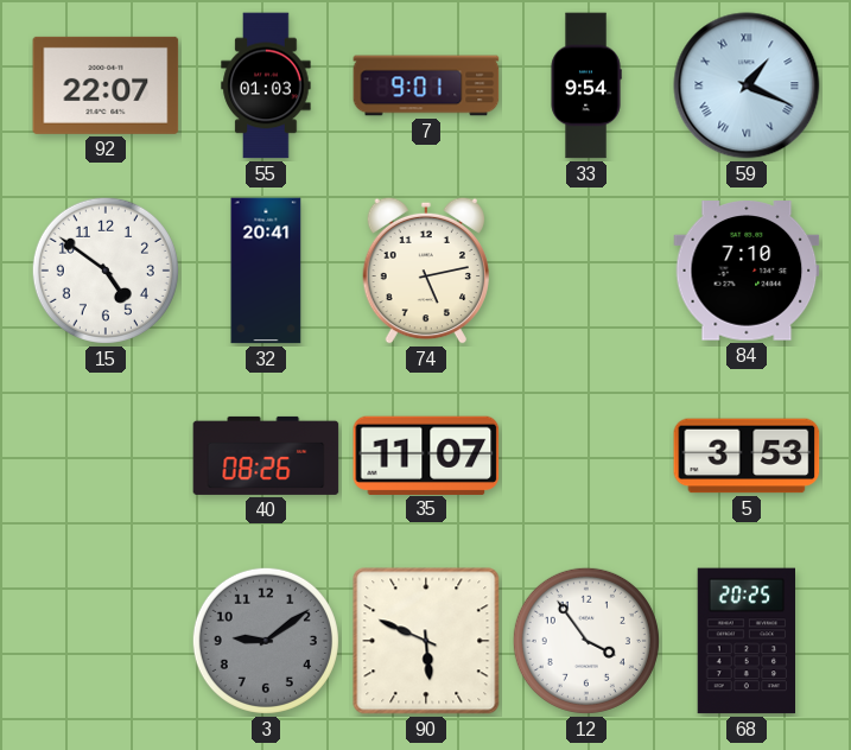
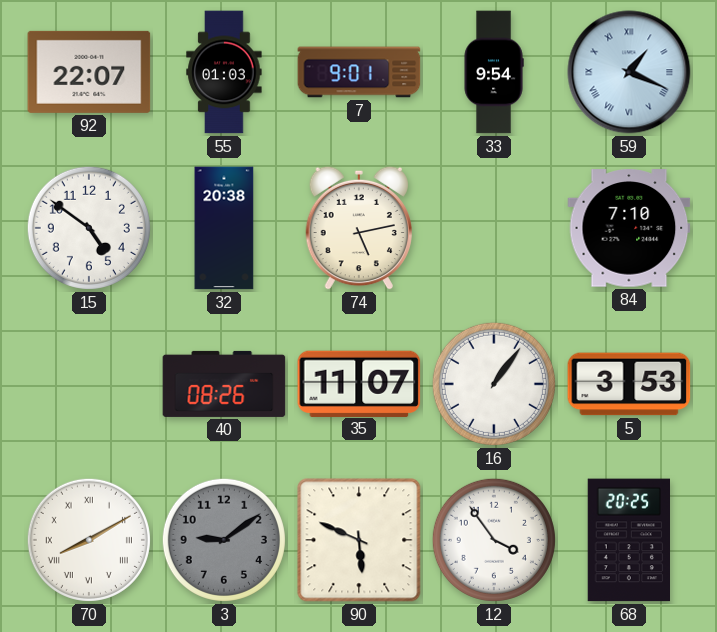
32: 20:41 -> 20:38
16: none -> 1:06
70: none -> 8:10
